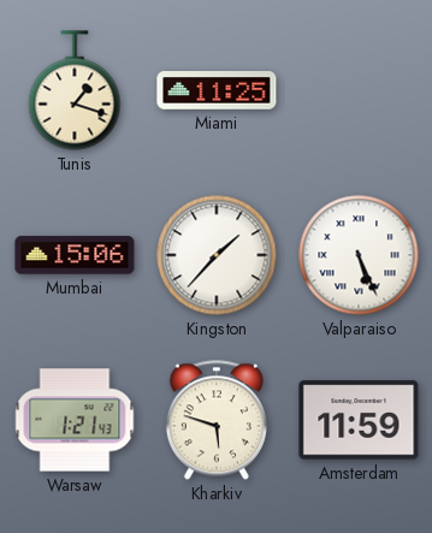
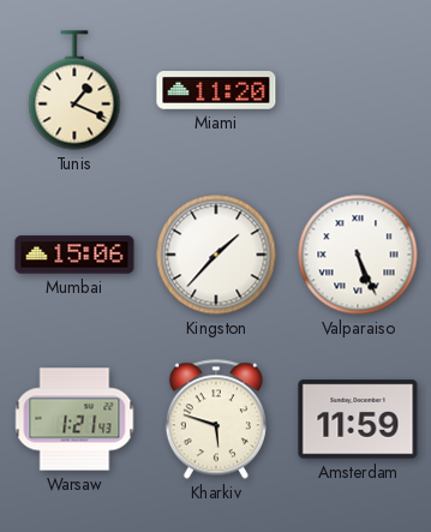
Tunis: 1:18 -> 1:19
Miami: 11:25 -> 11:20
